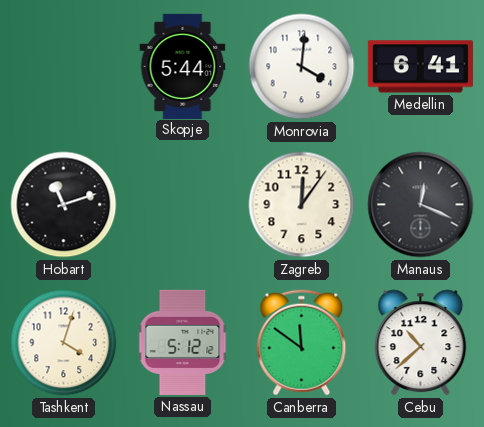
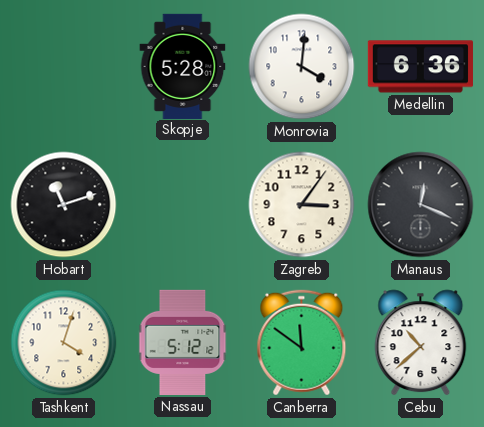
Skopje: 5:44 -> 5:28
Medellin: 6:41 -> 6:36
Zagreb: 12:06 -> 3:06
